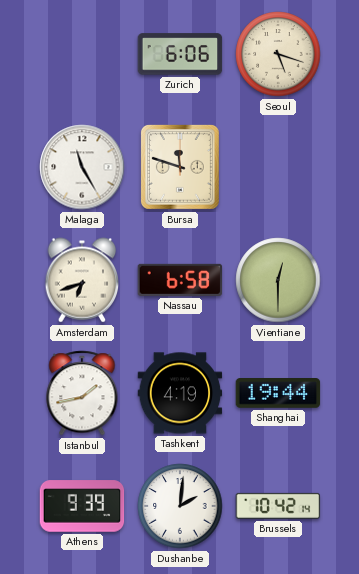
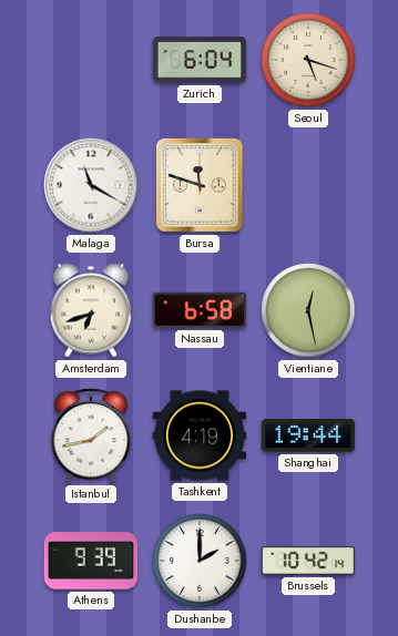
Zurich: 6:06 -> 6:04
Malaga: 11:25 -> 11:20
Vientiane: 12:30 -> 12:28
Dushanbe: 2:01 -> 2:00
